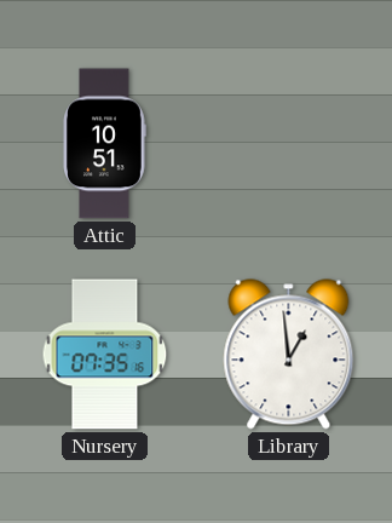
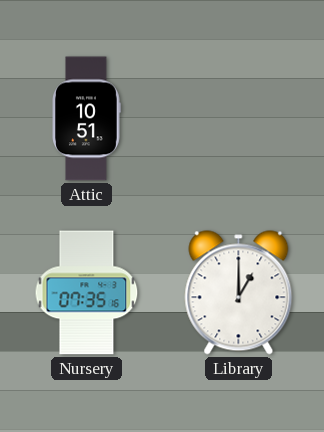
Library: 12:59 -> 1:00
